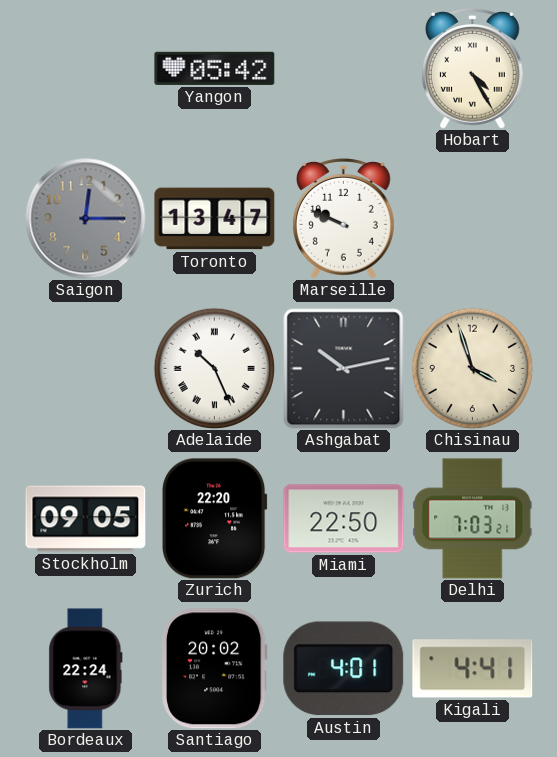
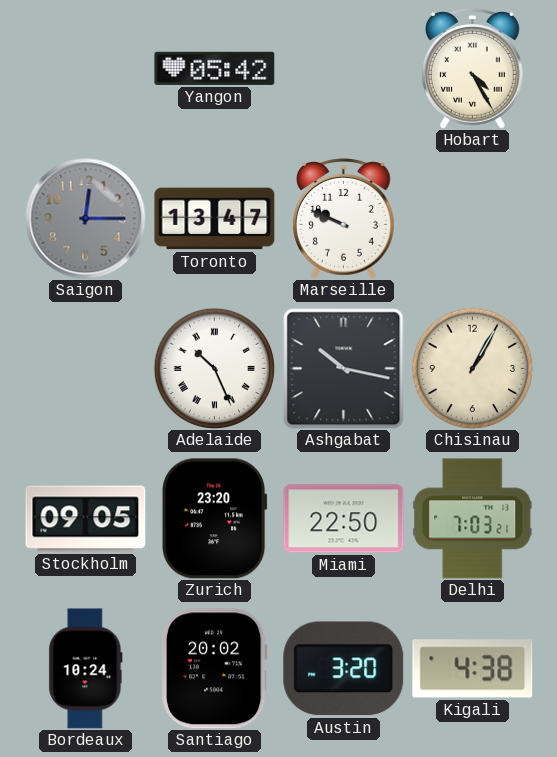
Ashgabat: 10:13 -> 10:17
Chisinau: 3:57 -> 1:05
Zurich: 22:20 -> 23:20
Bordeaux: 22:24 -> 10:24
Austin: 4:01 -> 3:20
Kigali: 4:41 -> 4:38
